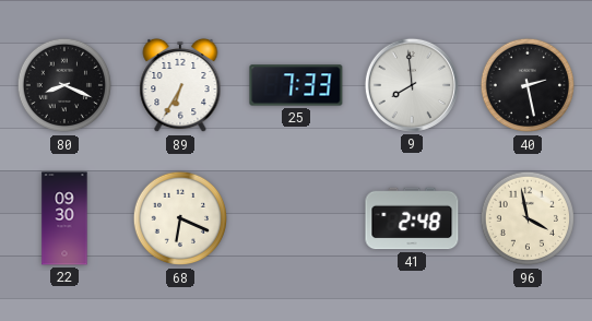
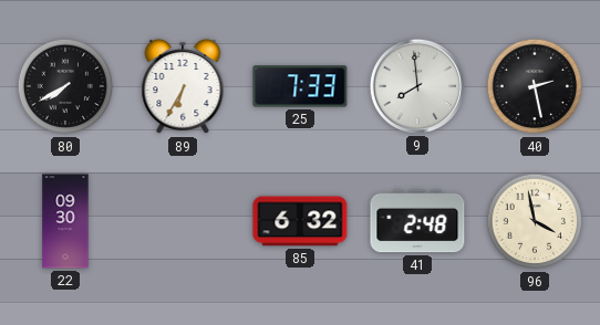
80: 8:19 -> 7:40
68: 6:19 -> none
85: none -> 6:32
